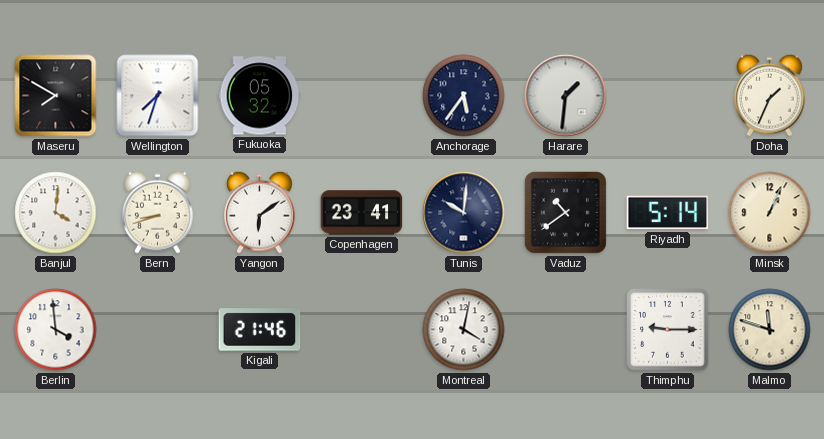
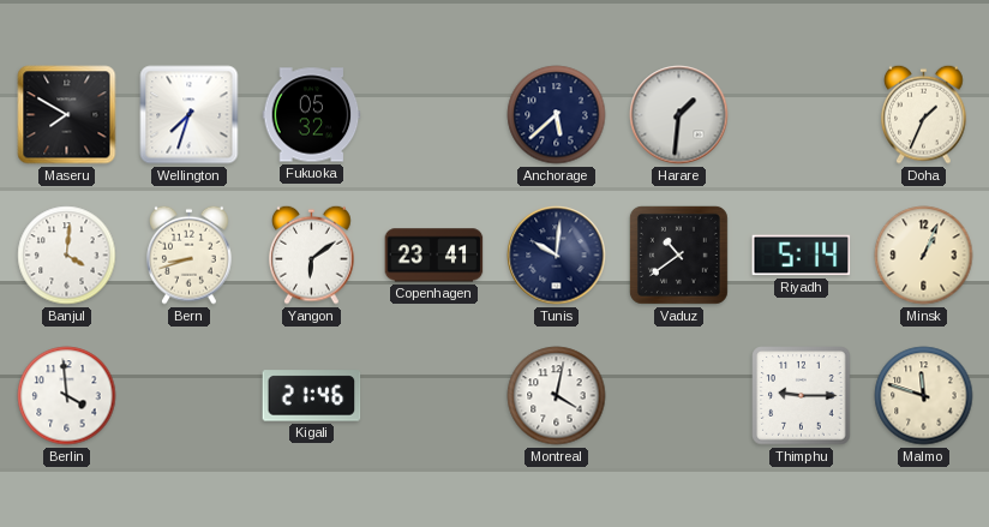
Anchorage: 5:36 -> 5:38
